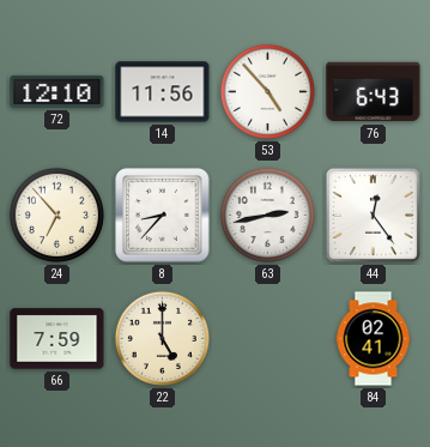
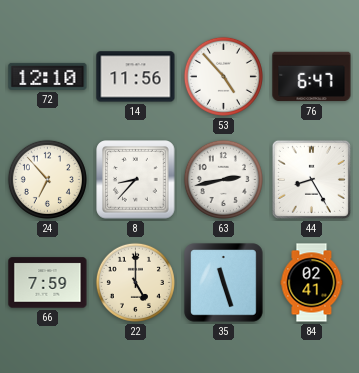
76: 6:43 -> 6:47
44: 12:24 -> 8:25
35: none -> 11:27
